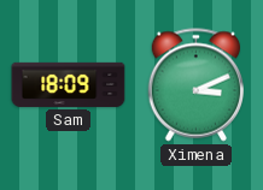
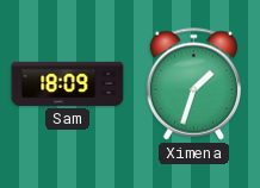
Ximena: 3:11 -> 1:33
